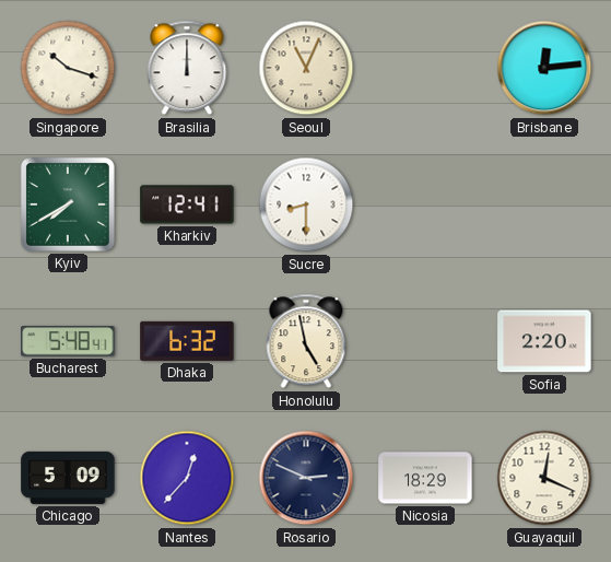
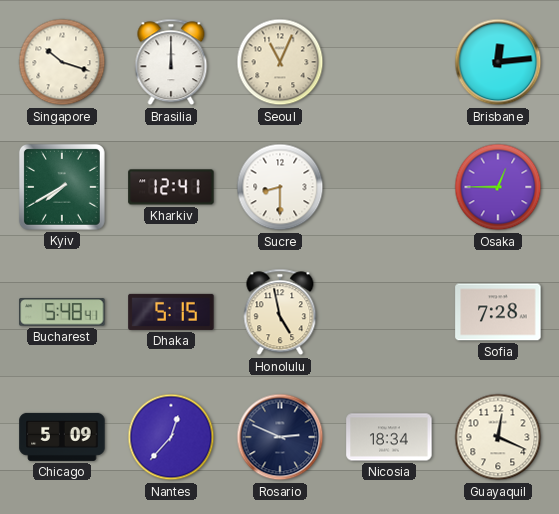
Osaka: none -> 12:45
Dhaka: 6:32 -> 5:15
Sofia: 2:20 -> 7:28
Nicosia: 18:29 -> 18:34
